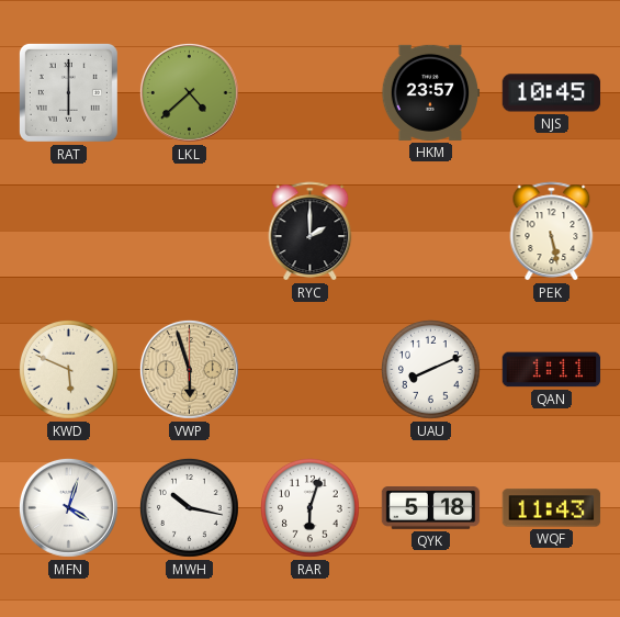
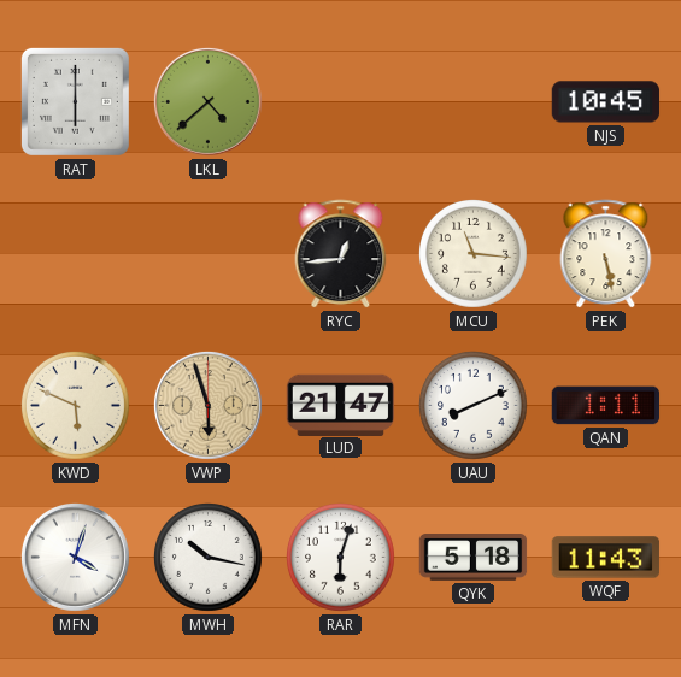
HKM: 23:57 -> none
RYC: 2:00 -> 12:44
MCU: none -> 11:16
LUD: none -> 21:47
